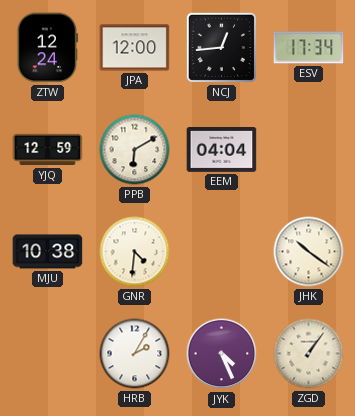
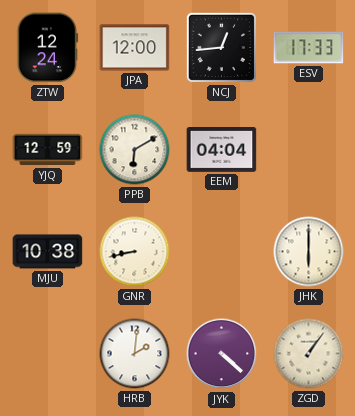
ESV: 17:34 -> 17:33
GNR: 4:31 -> 8:43
JHK: 10:21 -> 6:00
HRB: 2:05 -> 2:01
JYK: 4:26 -> 4:22
